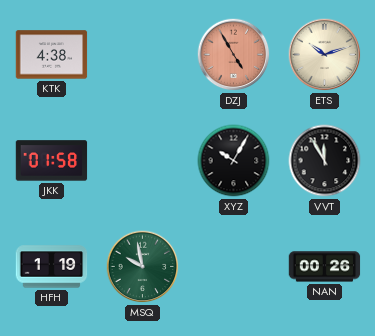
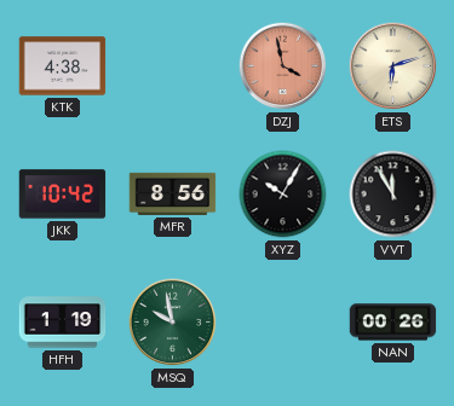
DZJ: 4:55 -> 3:58
ETS: 10:12 -> 6:12
JKK: 01:58 -> 10:42
MFR: none -> 8:56
